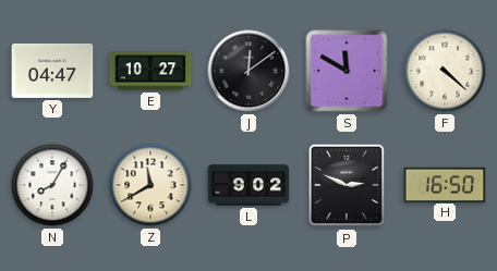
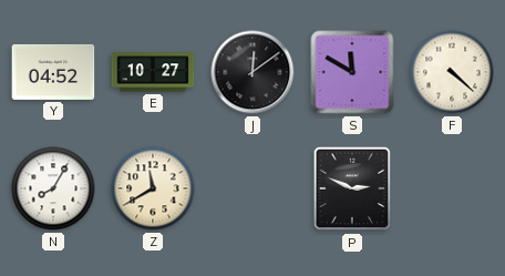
Y: 04:47 -> 04:52
L: 9:02 -> none
H: 16:50 -> none
